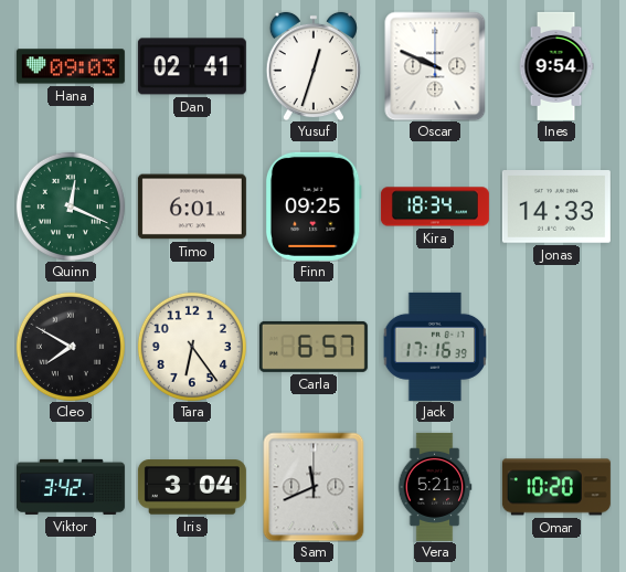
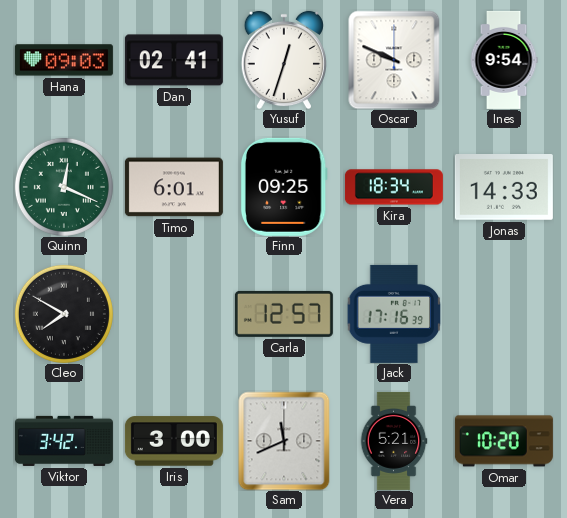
Tara: 6:24 -> none
Carla: 6:57 -> 12:57
Iris: 3:04 -> 3:00
